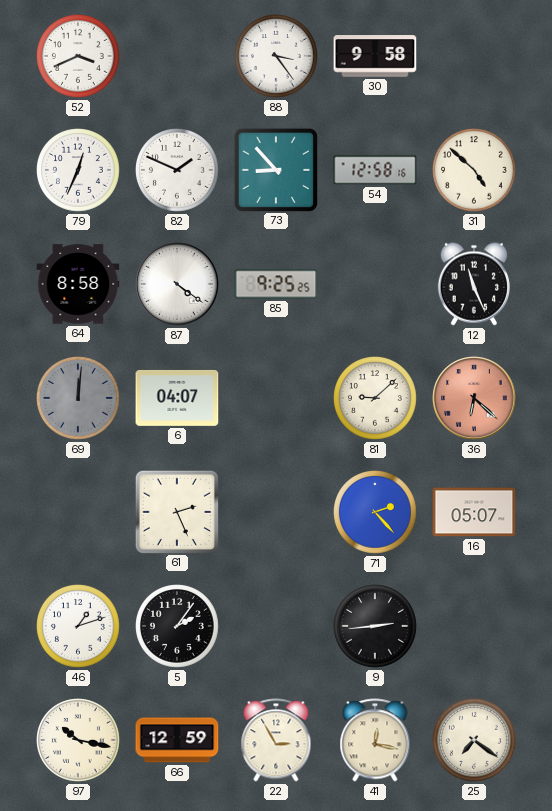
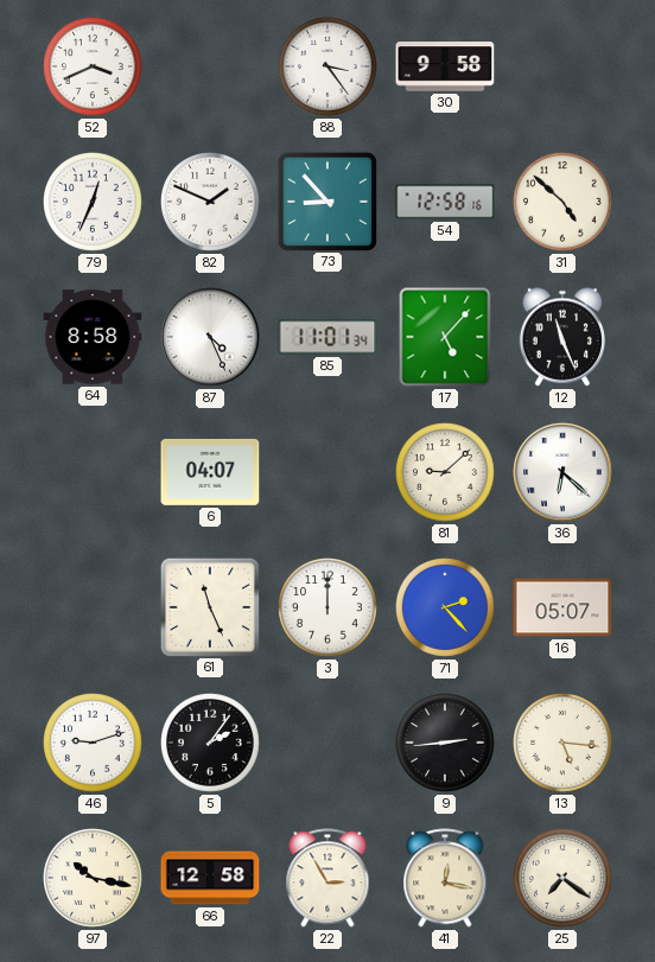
87: 4:21 -> 4:26
85: 9:25 -> 11:01
17: none -> 5:07
69: 12:01 -> none
36 dial: salmon -> white
61: 2:26 -> 11:26
3: none -> 12:00
46: 1:12 -> 9:12
13: none -> 5:16
66: 12:59 -> 12:58
